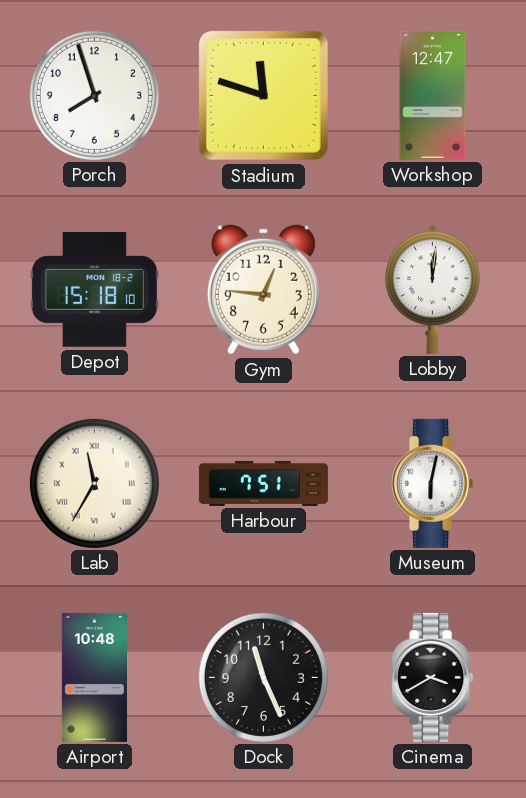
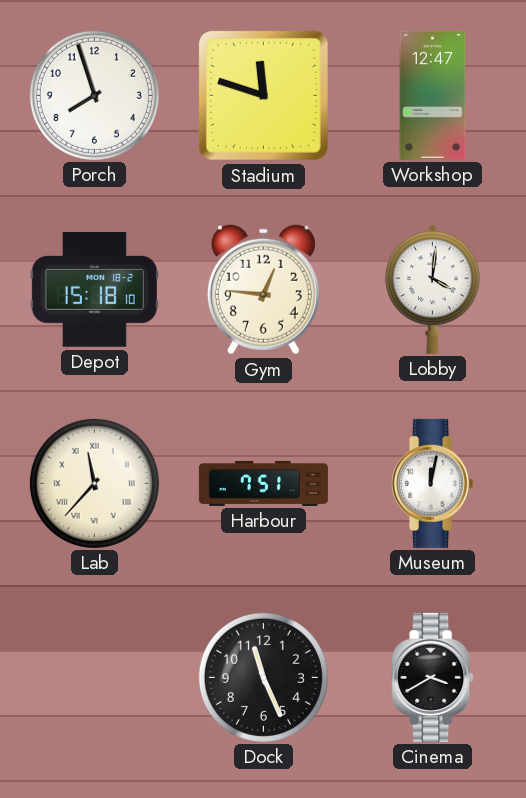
Lobby: 12:01 -> 4:01
Lab: 11:35 -> 11:37
Museum: 6:02 -> 12:02
Airport: 10:48 -> none
